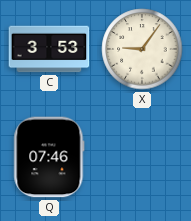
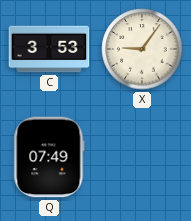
Q: 07:46 -> 07:49
